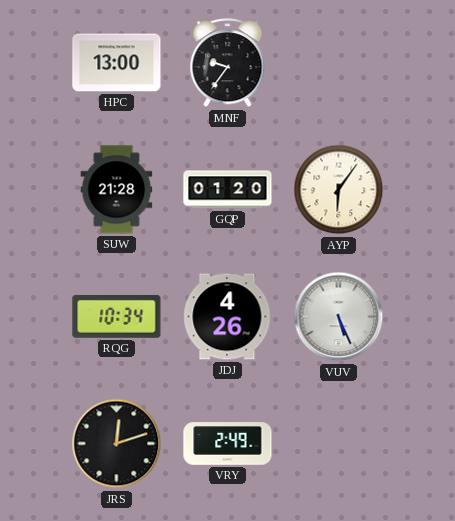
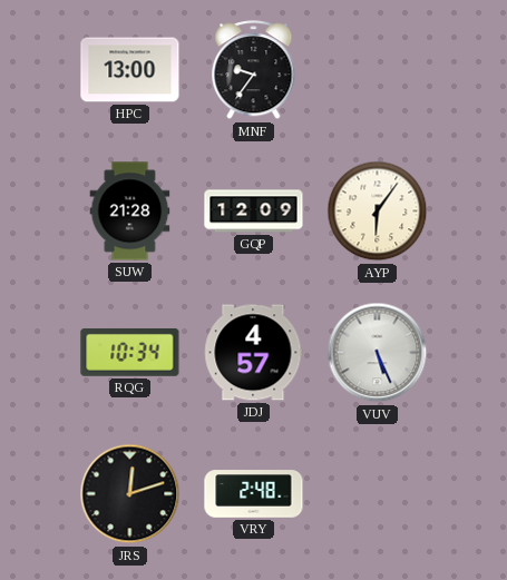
GQP: 01:20 -> 12:09
JDJ: 4:26 -> 4:57
VRY: 2:49 -> 2:48
